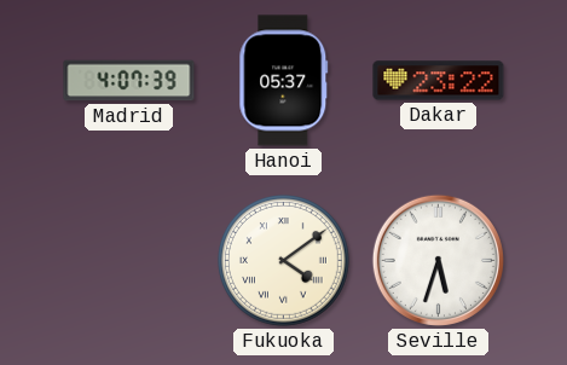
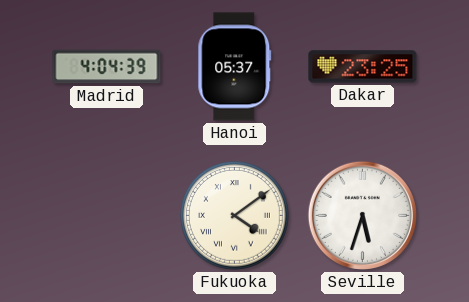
Madrid: 4:07 -> 4:04
Dakar: 23:22 -> 23:25
